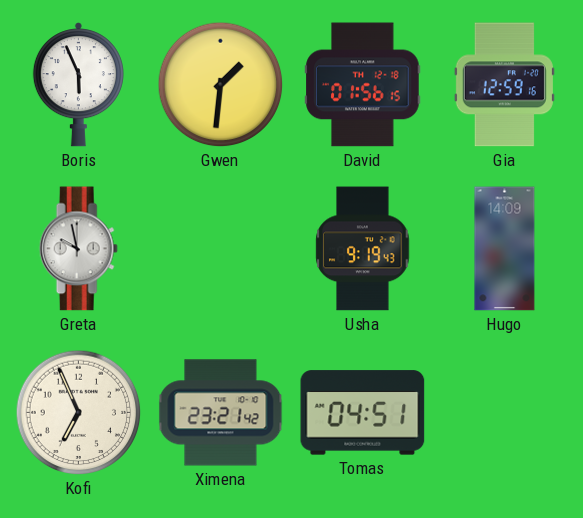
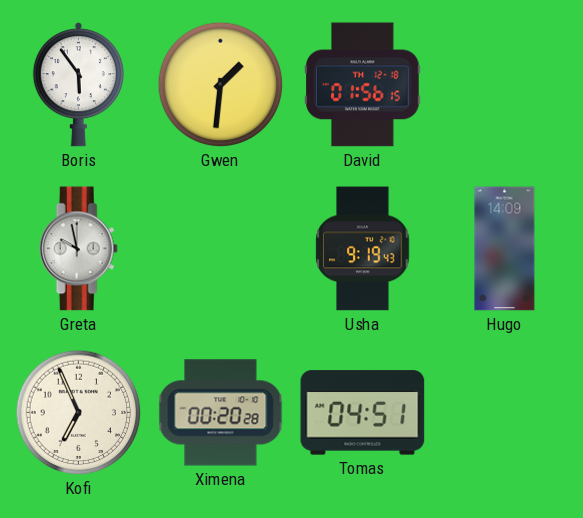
Boris: 5:56 -> 5:54
Gia: 12:59 -> none
Ximena: 23:21 -> 00:20
